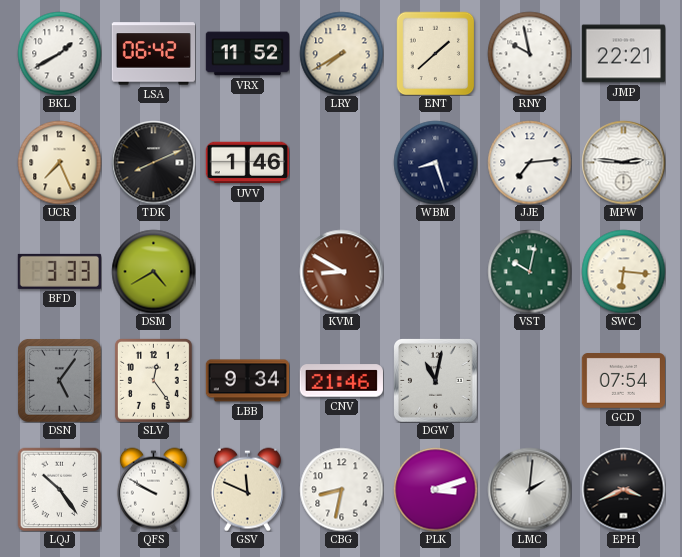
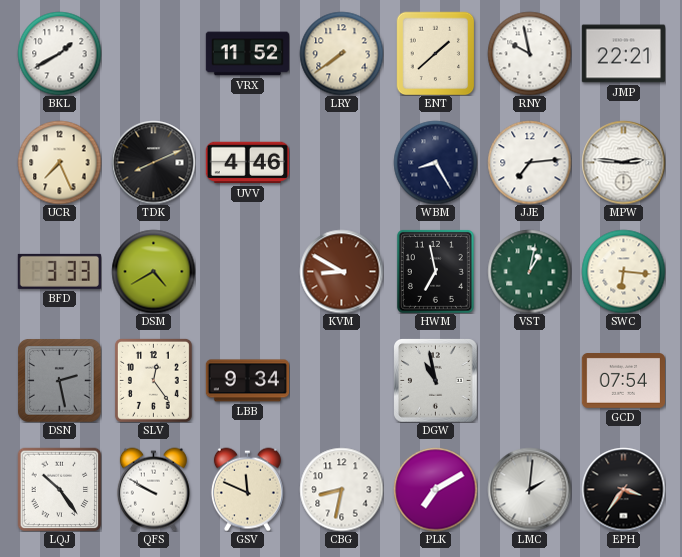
LSA: 06:42 -> none
LRY: 7:40 -> 7:39
UVV: 1:46 -> 4:46
WBM: 8:27 -> 8:25
HWM: none -> 6:58
VST: 10:02 -> 1:02
DSN: 5:06 -> 2:28
CNV: 21:46 -> none
DGW: 11:02 -> 10:58
PLK: 3:12 -> 7:10
EPH: 3:41 -> 3:36
